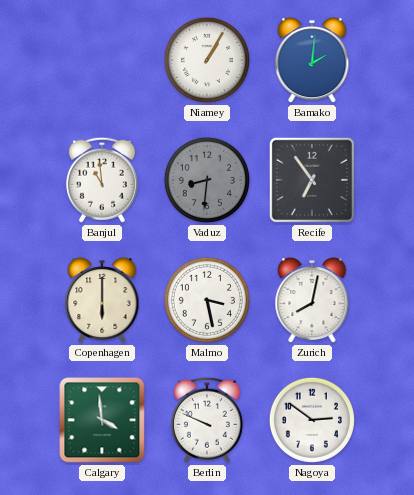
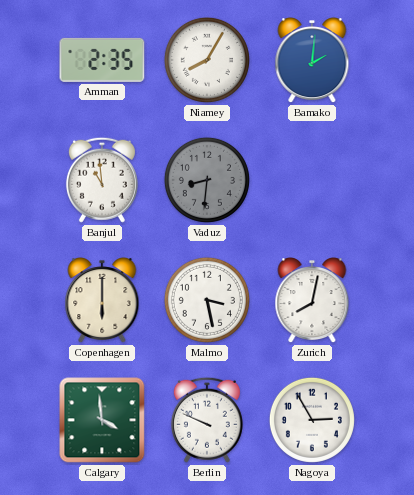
Amman: none -> 2:35
Niamey: 1:05 -> 8:05
Recife: 6:54 -> none
Nagoya: 2:51 -> 2:55
